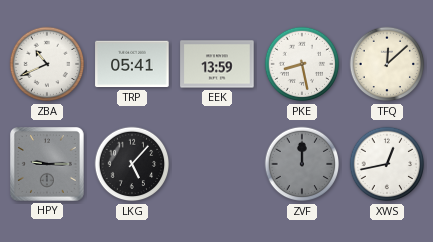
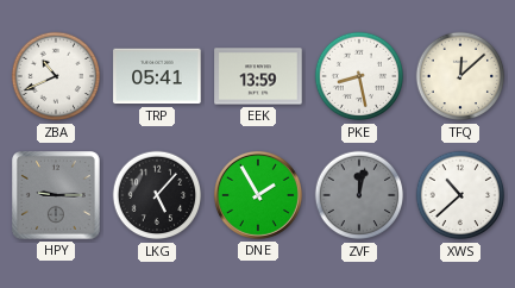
DNE: none -> 1:55
ZVF: 12:00 -> 12:02
XWS: 12:43 -> 10:38
